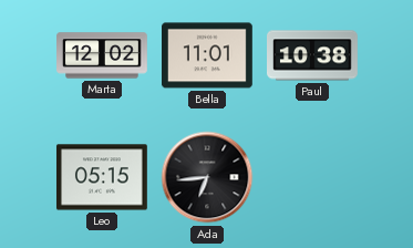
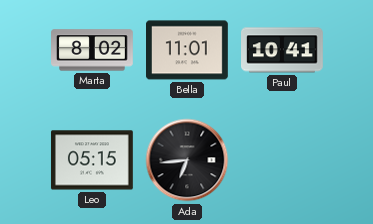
Marta: 12:02 -> 8:02
Paul: 10:38 -> 10:41
